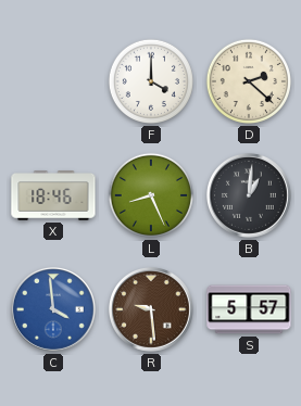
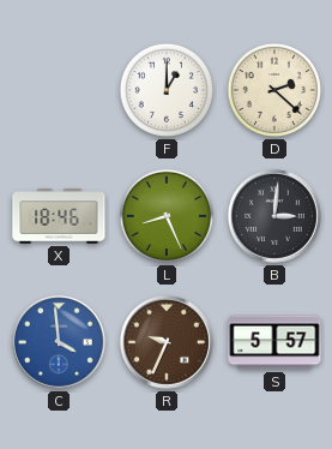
F: 4:00 -> 1:00
B: 1:01 -> 3:01
R: 9:29 -> 9:34
